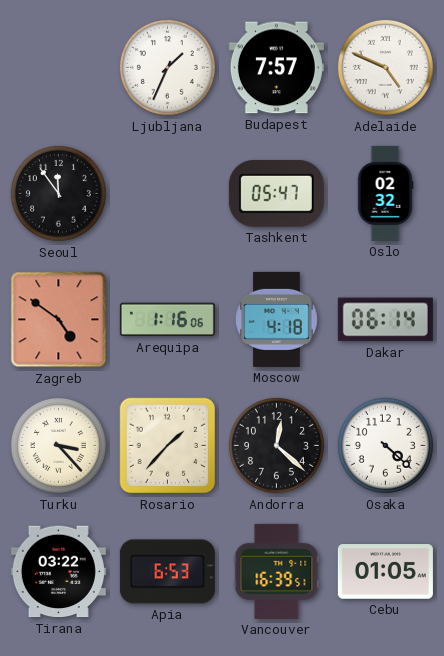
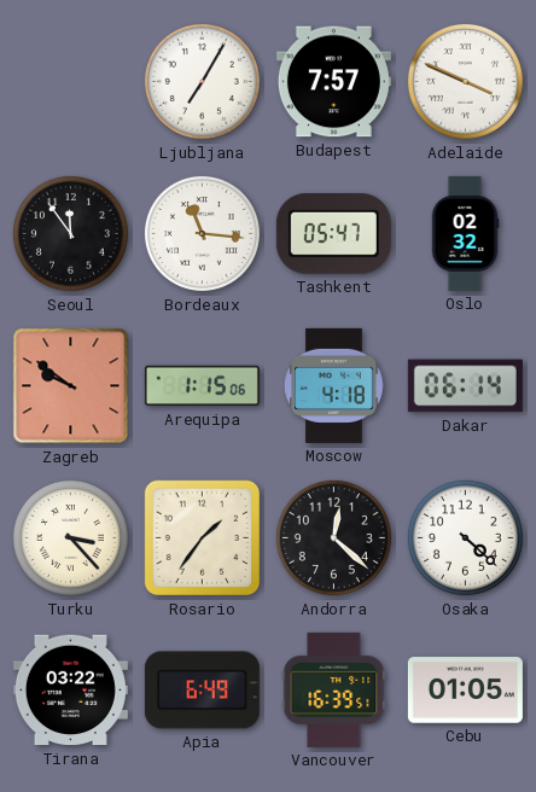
Ljubljana: 1:34 -> 7:05
Adelaide: 4:49 -> 3:49
Bordeaux: none -> 11:16
Zagreb: 4:51 -> 9:51
Arequipa: 1:16 -> 1:15
Rosario: 1:37 -> 1:36
Apia: 6:53 -> 6:49
